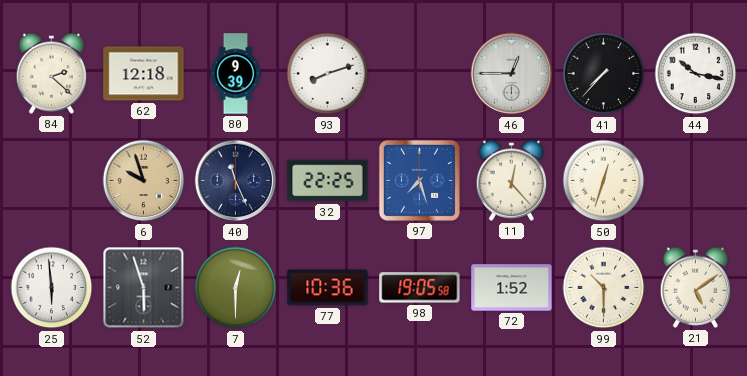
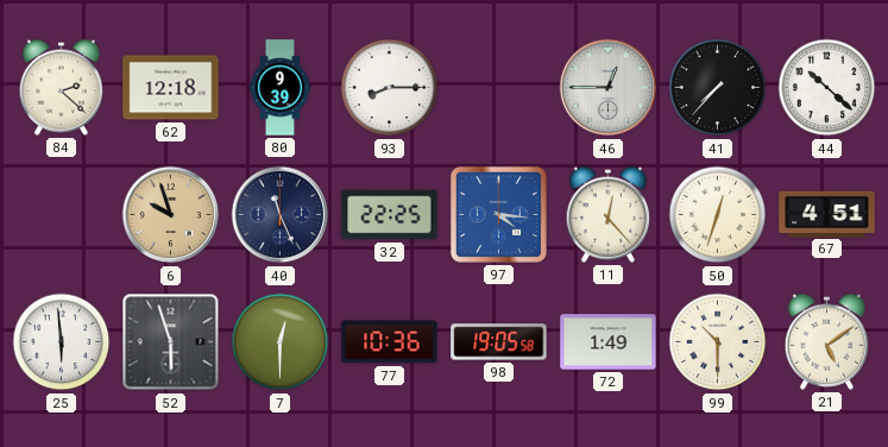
93: 8:12 -> 8:15
44: 10:17 -> 10:22
97: 7:27 -> 4:16
67: none -> 4:51
72: 1:52 -> 1:49
